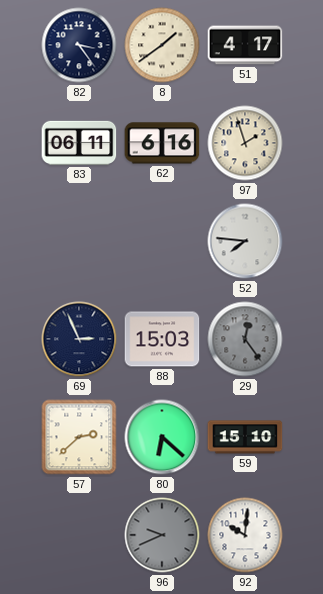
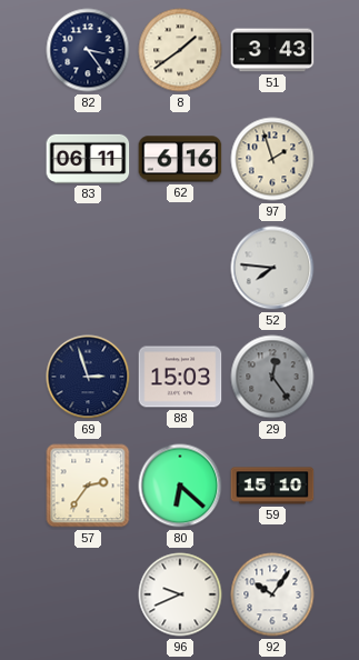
51: 4:17 -> 3:43
69: 2:56 -> 2:57
57: 2:38 -> 2:36
96 dial: grey -> white
92: 10:01 -> 10:06
